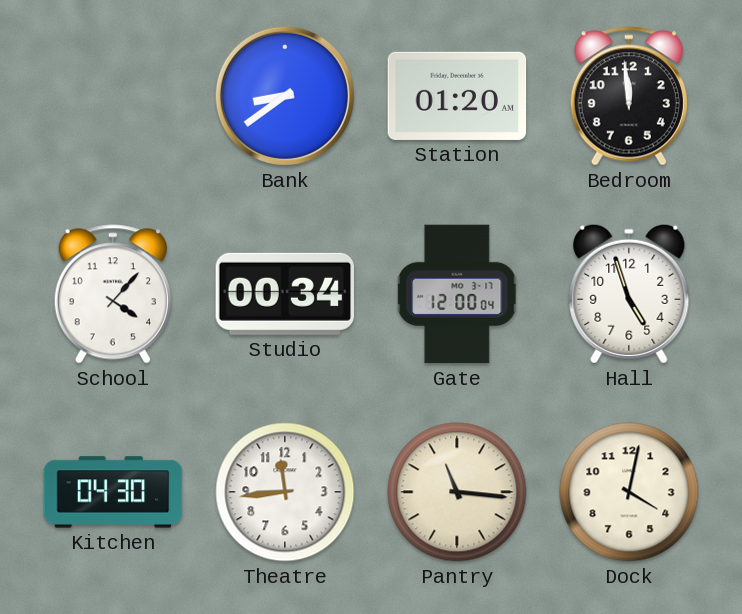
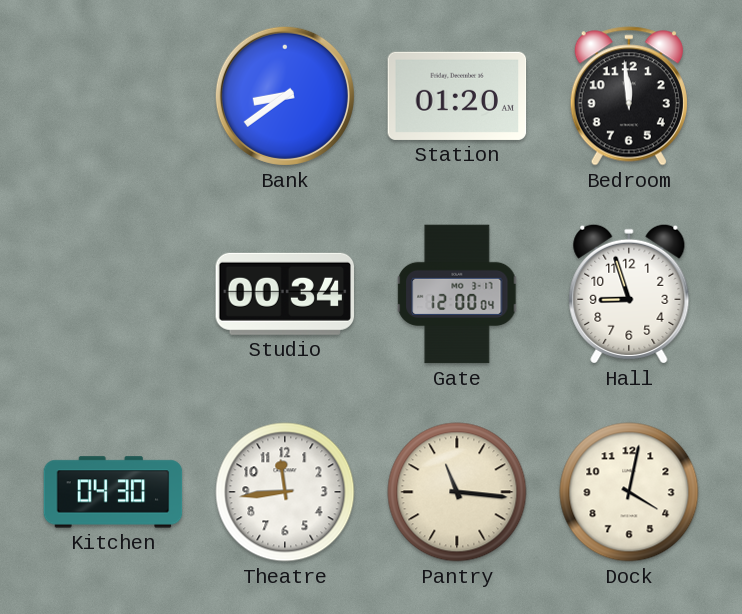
School: 4:07 -> none
Hall: 4:57 -> 8:57
